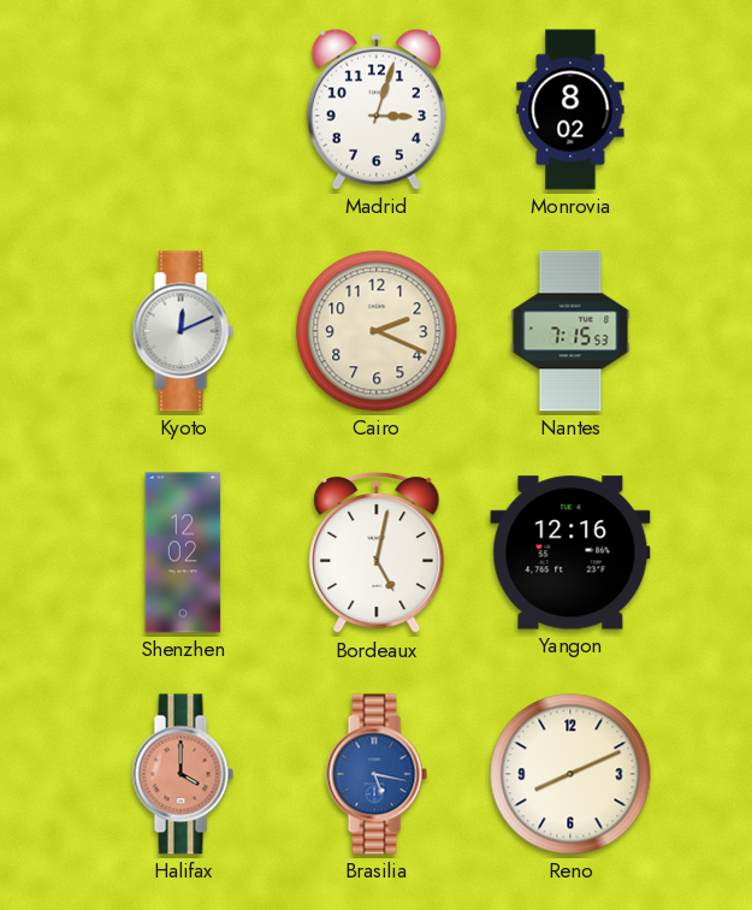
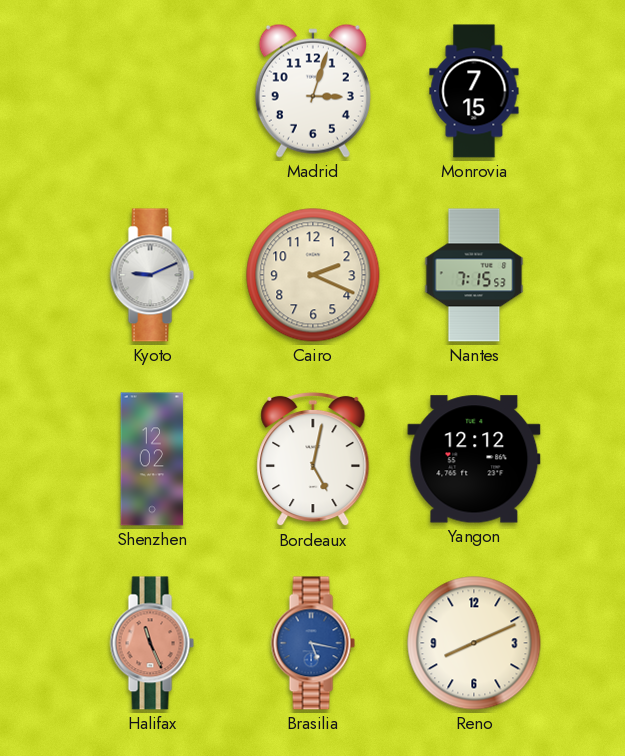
Monrovia: 8:02 -> 7:15
Kyoto: 12:11 -> 9:11
Yangon: 12:16 -> 12:12
Halifax: 4:00 -> 11:26
